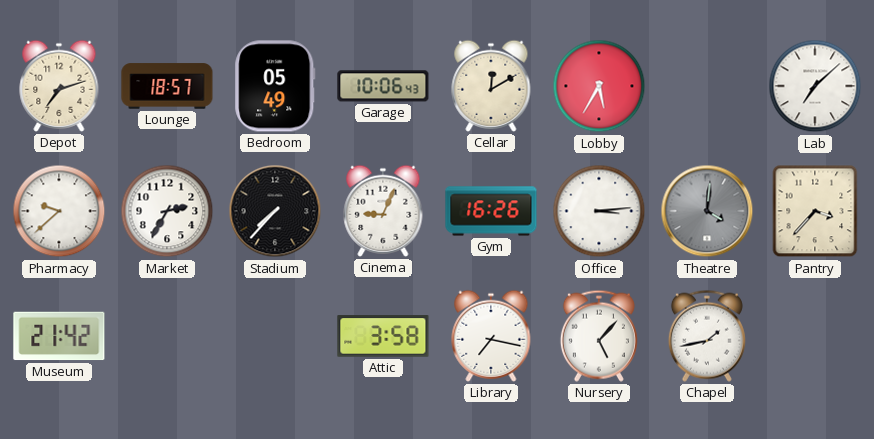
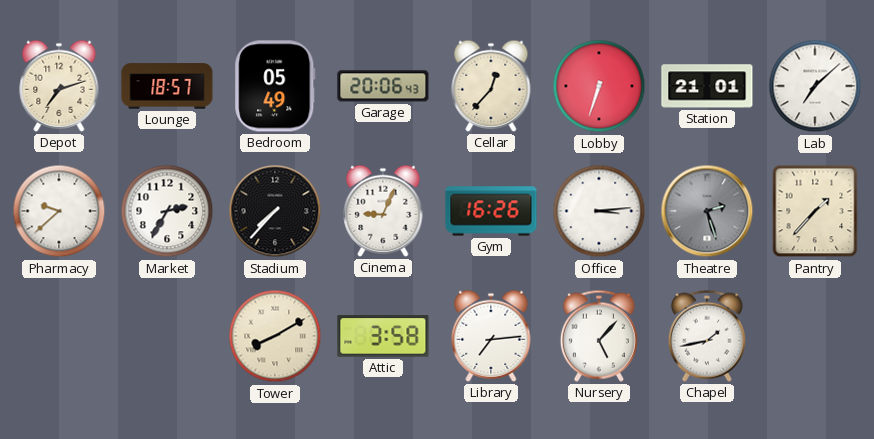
Garage: 10:06 -> 20:06
Cellar: 12:10 -> 12:37
Lobby: 5:35 -> 6:33
Station: none -> 21:01
Theatre: 4:01 -> 2:27
Pantry: 3:37 -> 1:37
Museum: 21:42 -> none
Tower: none -> 8:10
Library: 7:17 -> 7:14
